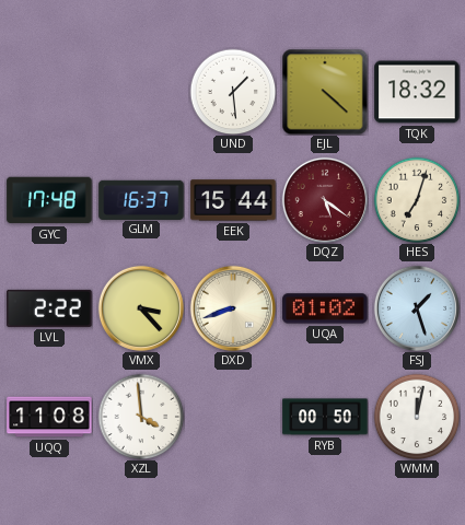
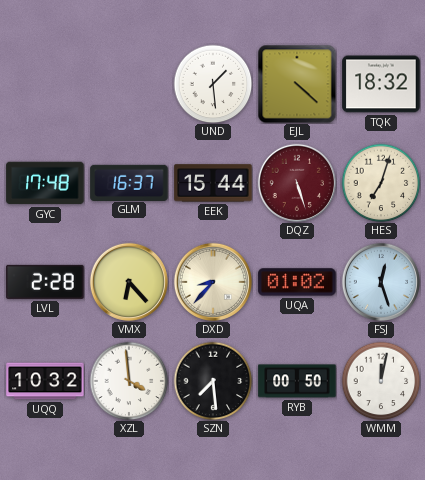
DQZ: 5:21 -> 5:27
LVL: 2:22 -> 2:28
VMX: 3:23 -> 6:23
DXD: 8:42 -> 8:37
FSJ: 1:27 -> 12:27
UQQ: 11:08 -> 10:32
SZN: none -> 7:29
